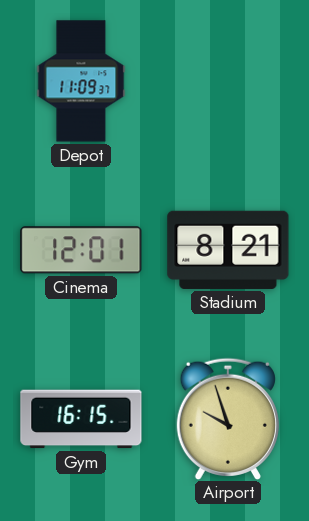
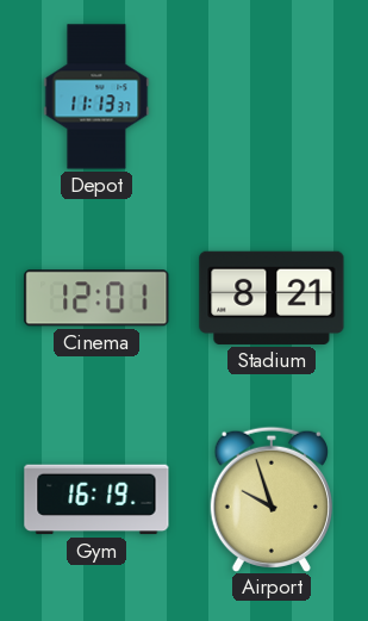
Depot: 11:09 -> 11:13
Gym: 16:15 -> 16:19
